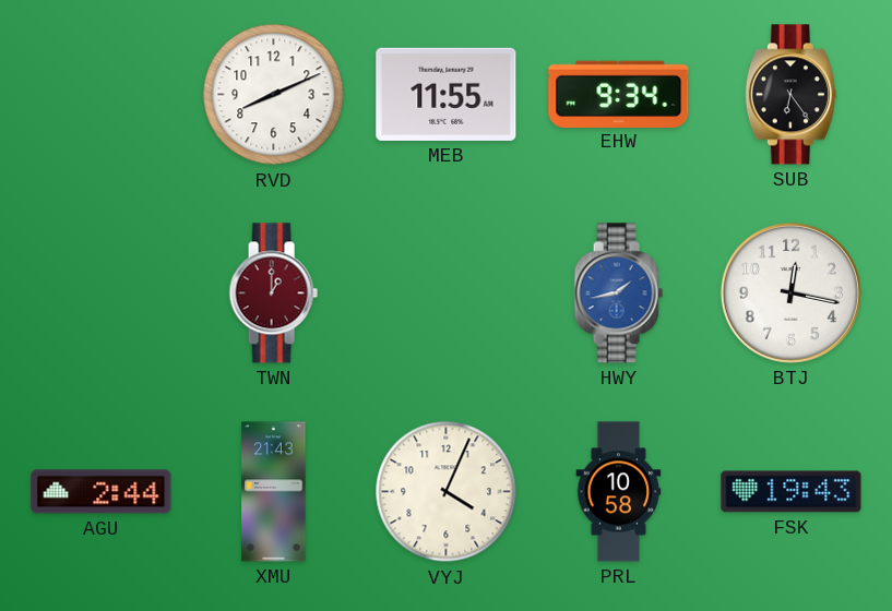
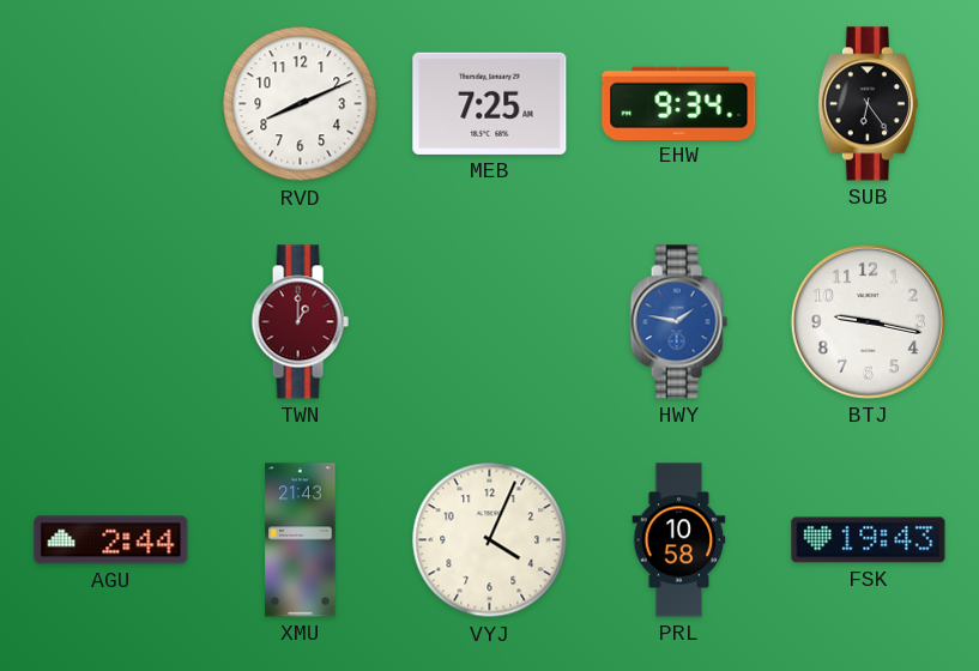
MEB: 11:55 -> 7:25
HWY: 1:43 -> 1:47
BTJ: 12:17 -> 9:17
